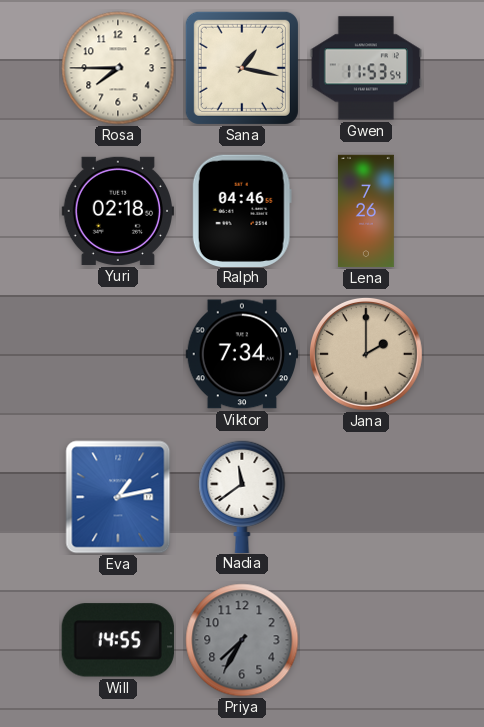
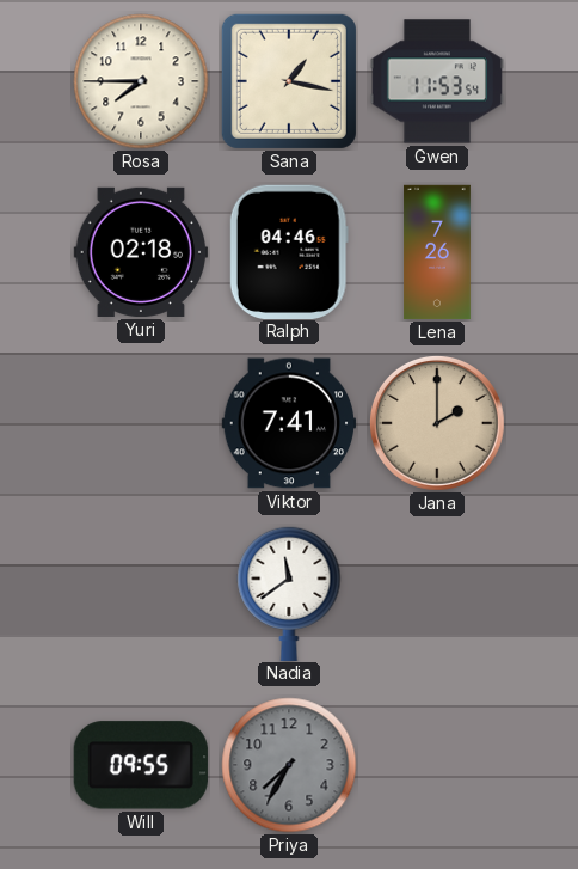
Viktor: 7:34 -> 7:41
Eva: 1:13 -> none
Will: 14:55 -> 09:55
